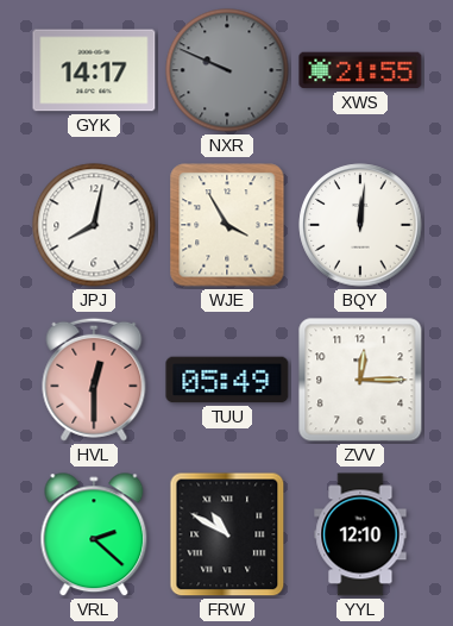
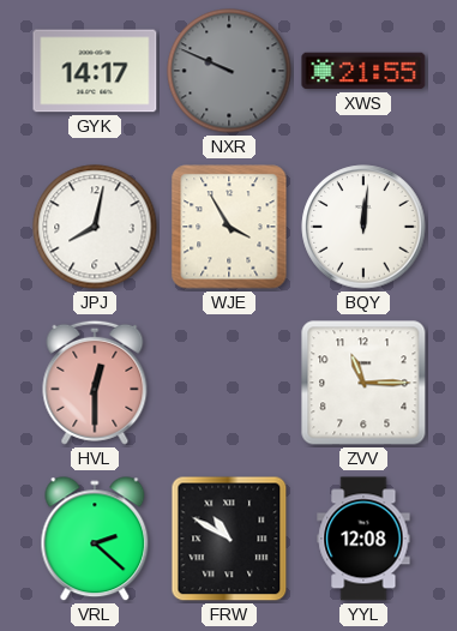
TUU: 05:49 -> none
ZVV: 12:15 -> 11:15
YYL: 12:10 -> 12:08
